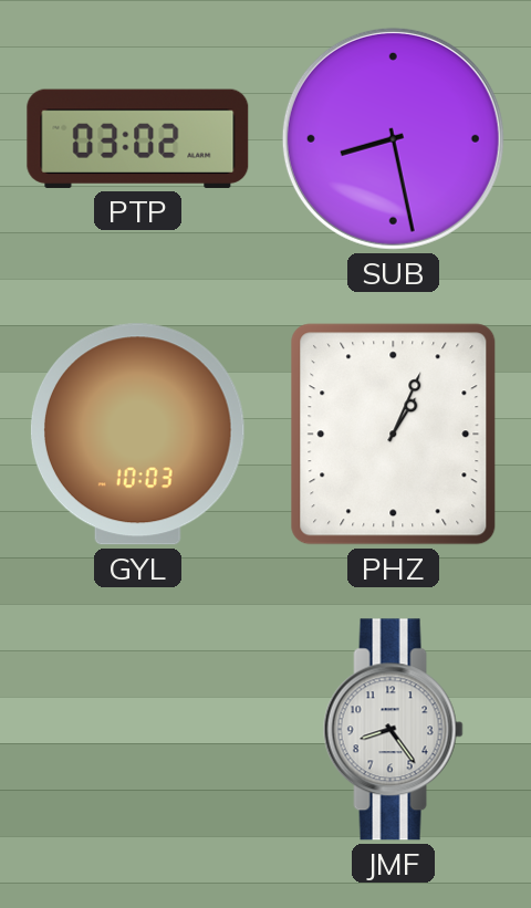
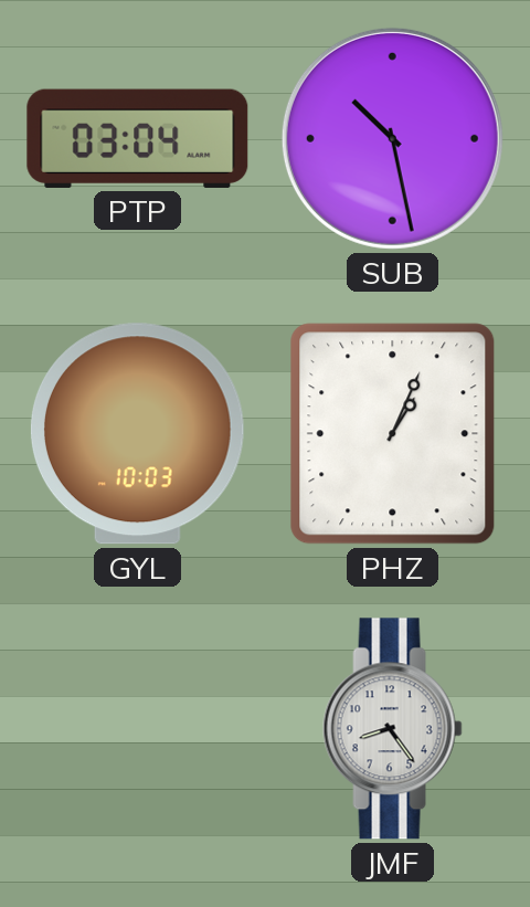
PTP: 03:02 -> 03:04
SUB: 8:28 -> 10:28
